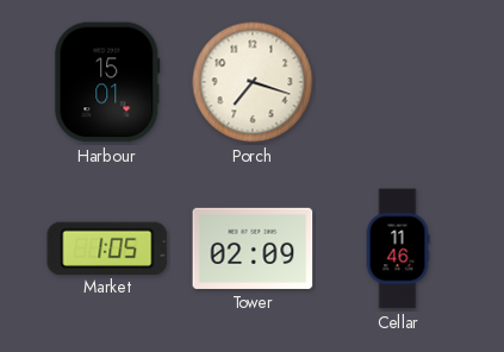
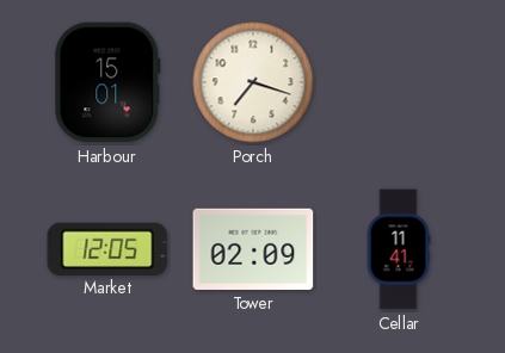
Market: 1:05 -> 12:05
Cellar: 11:46 -> 11:41
